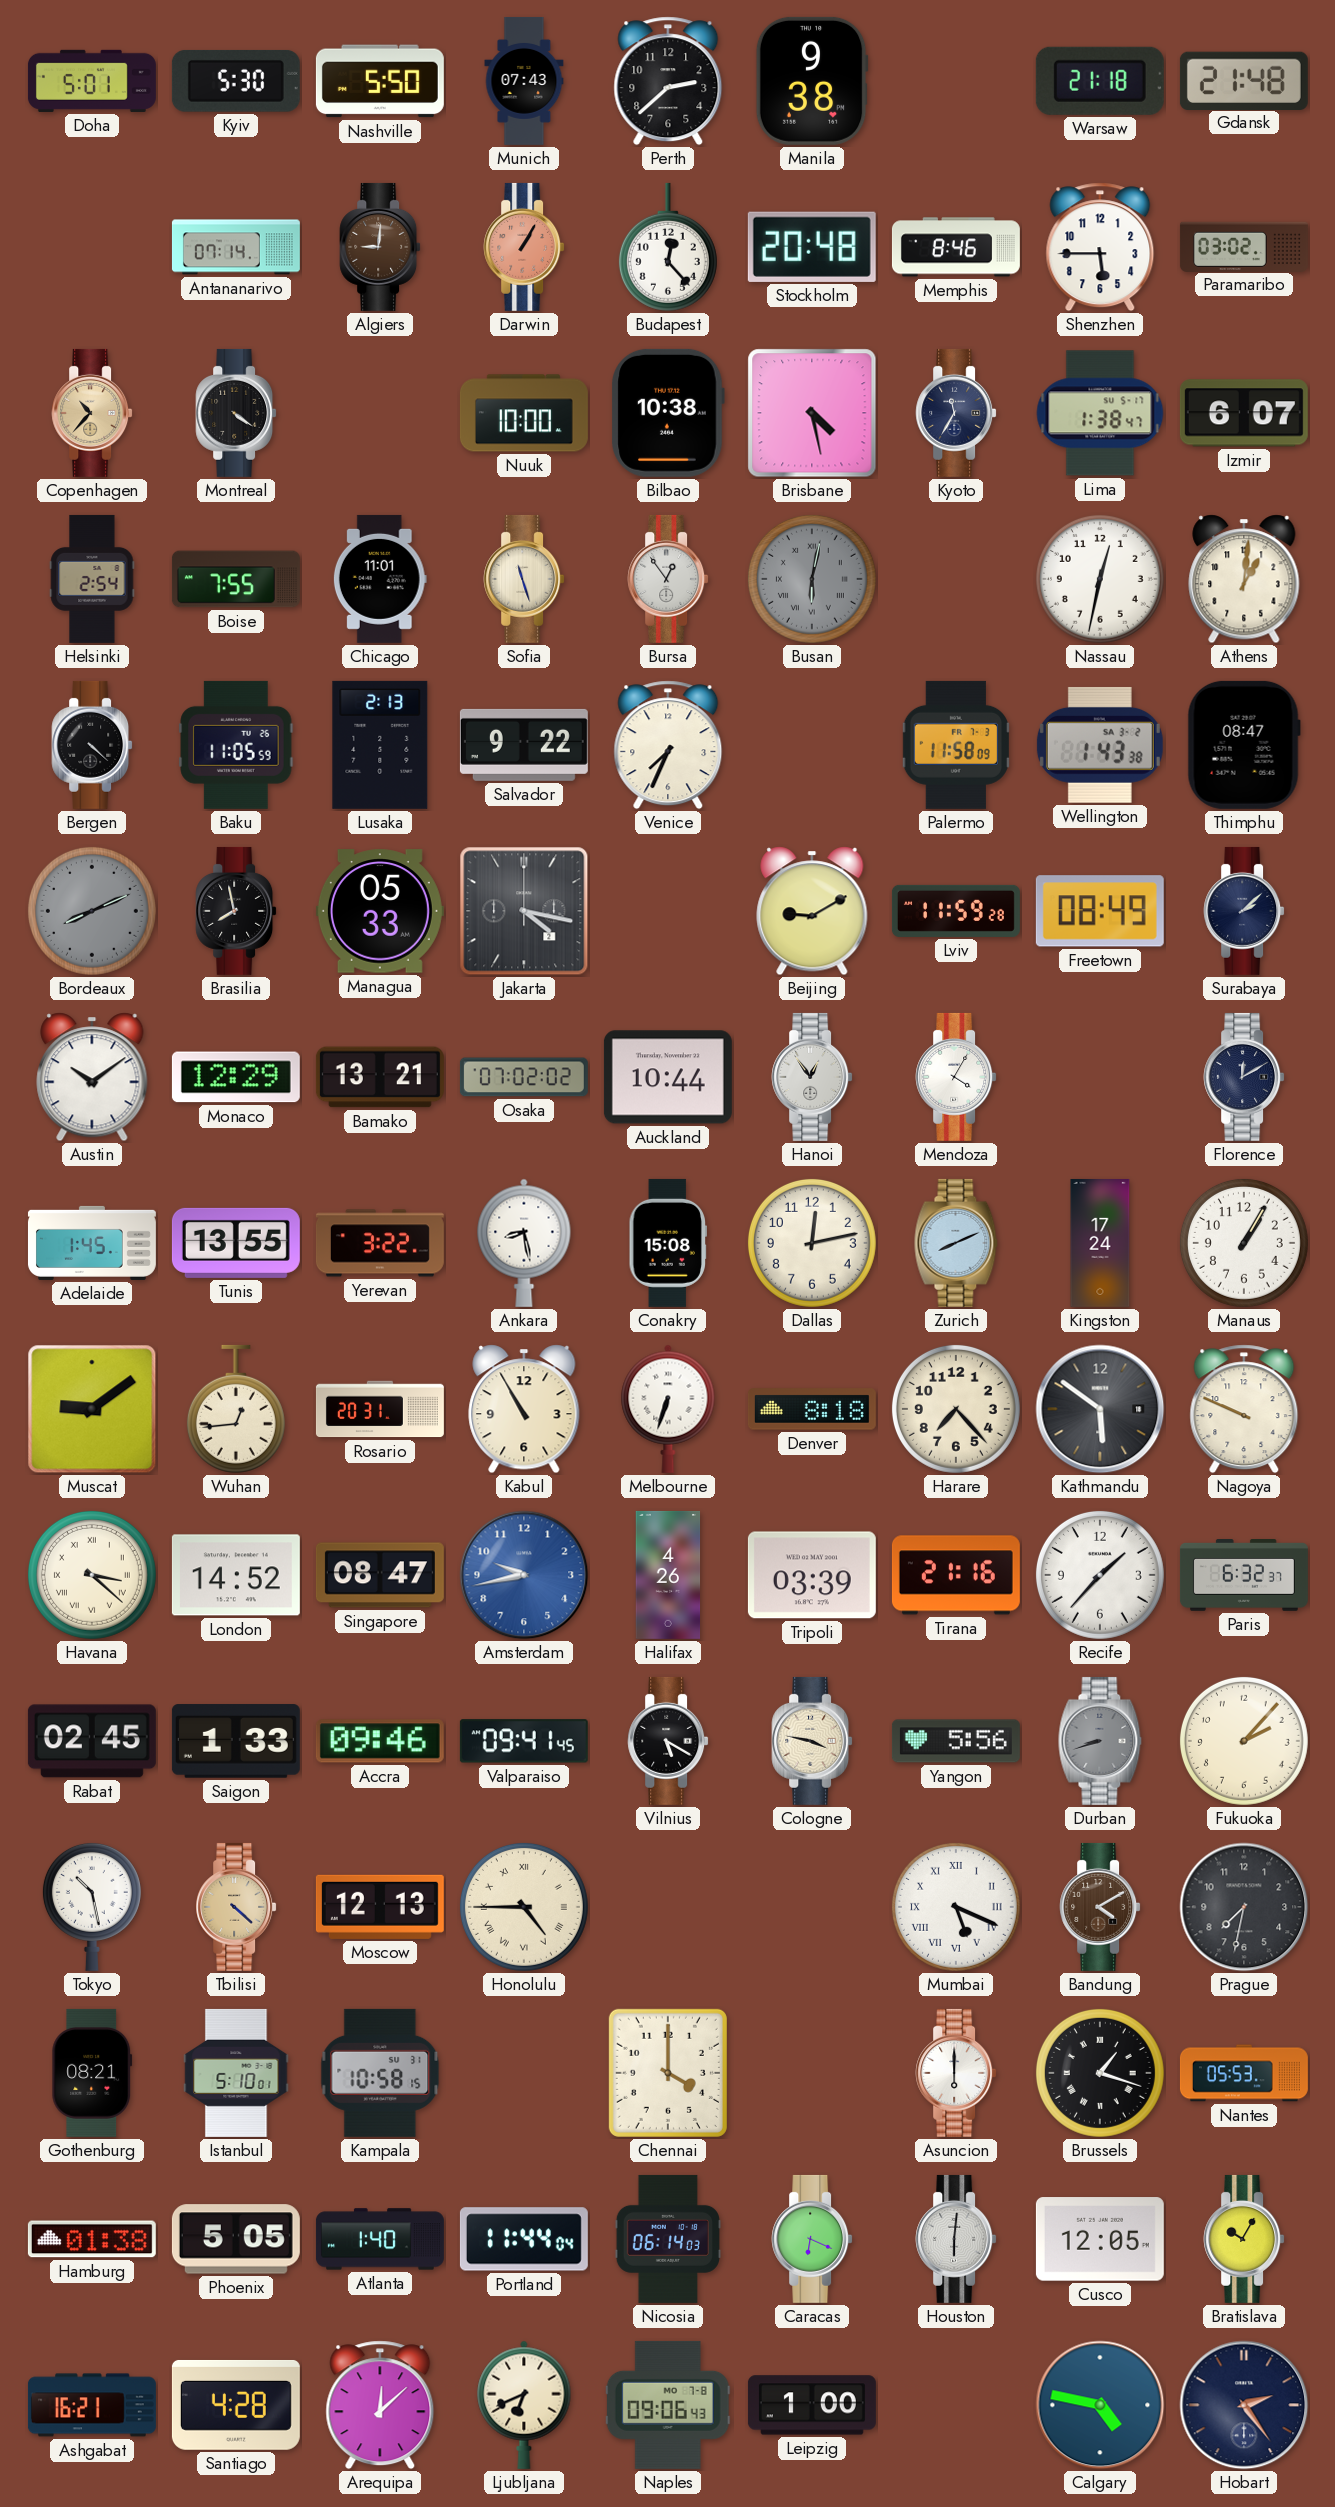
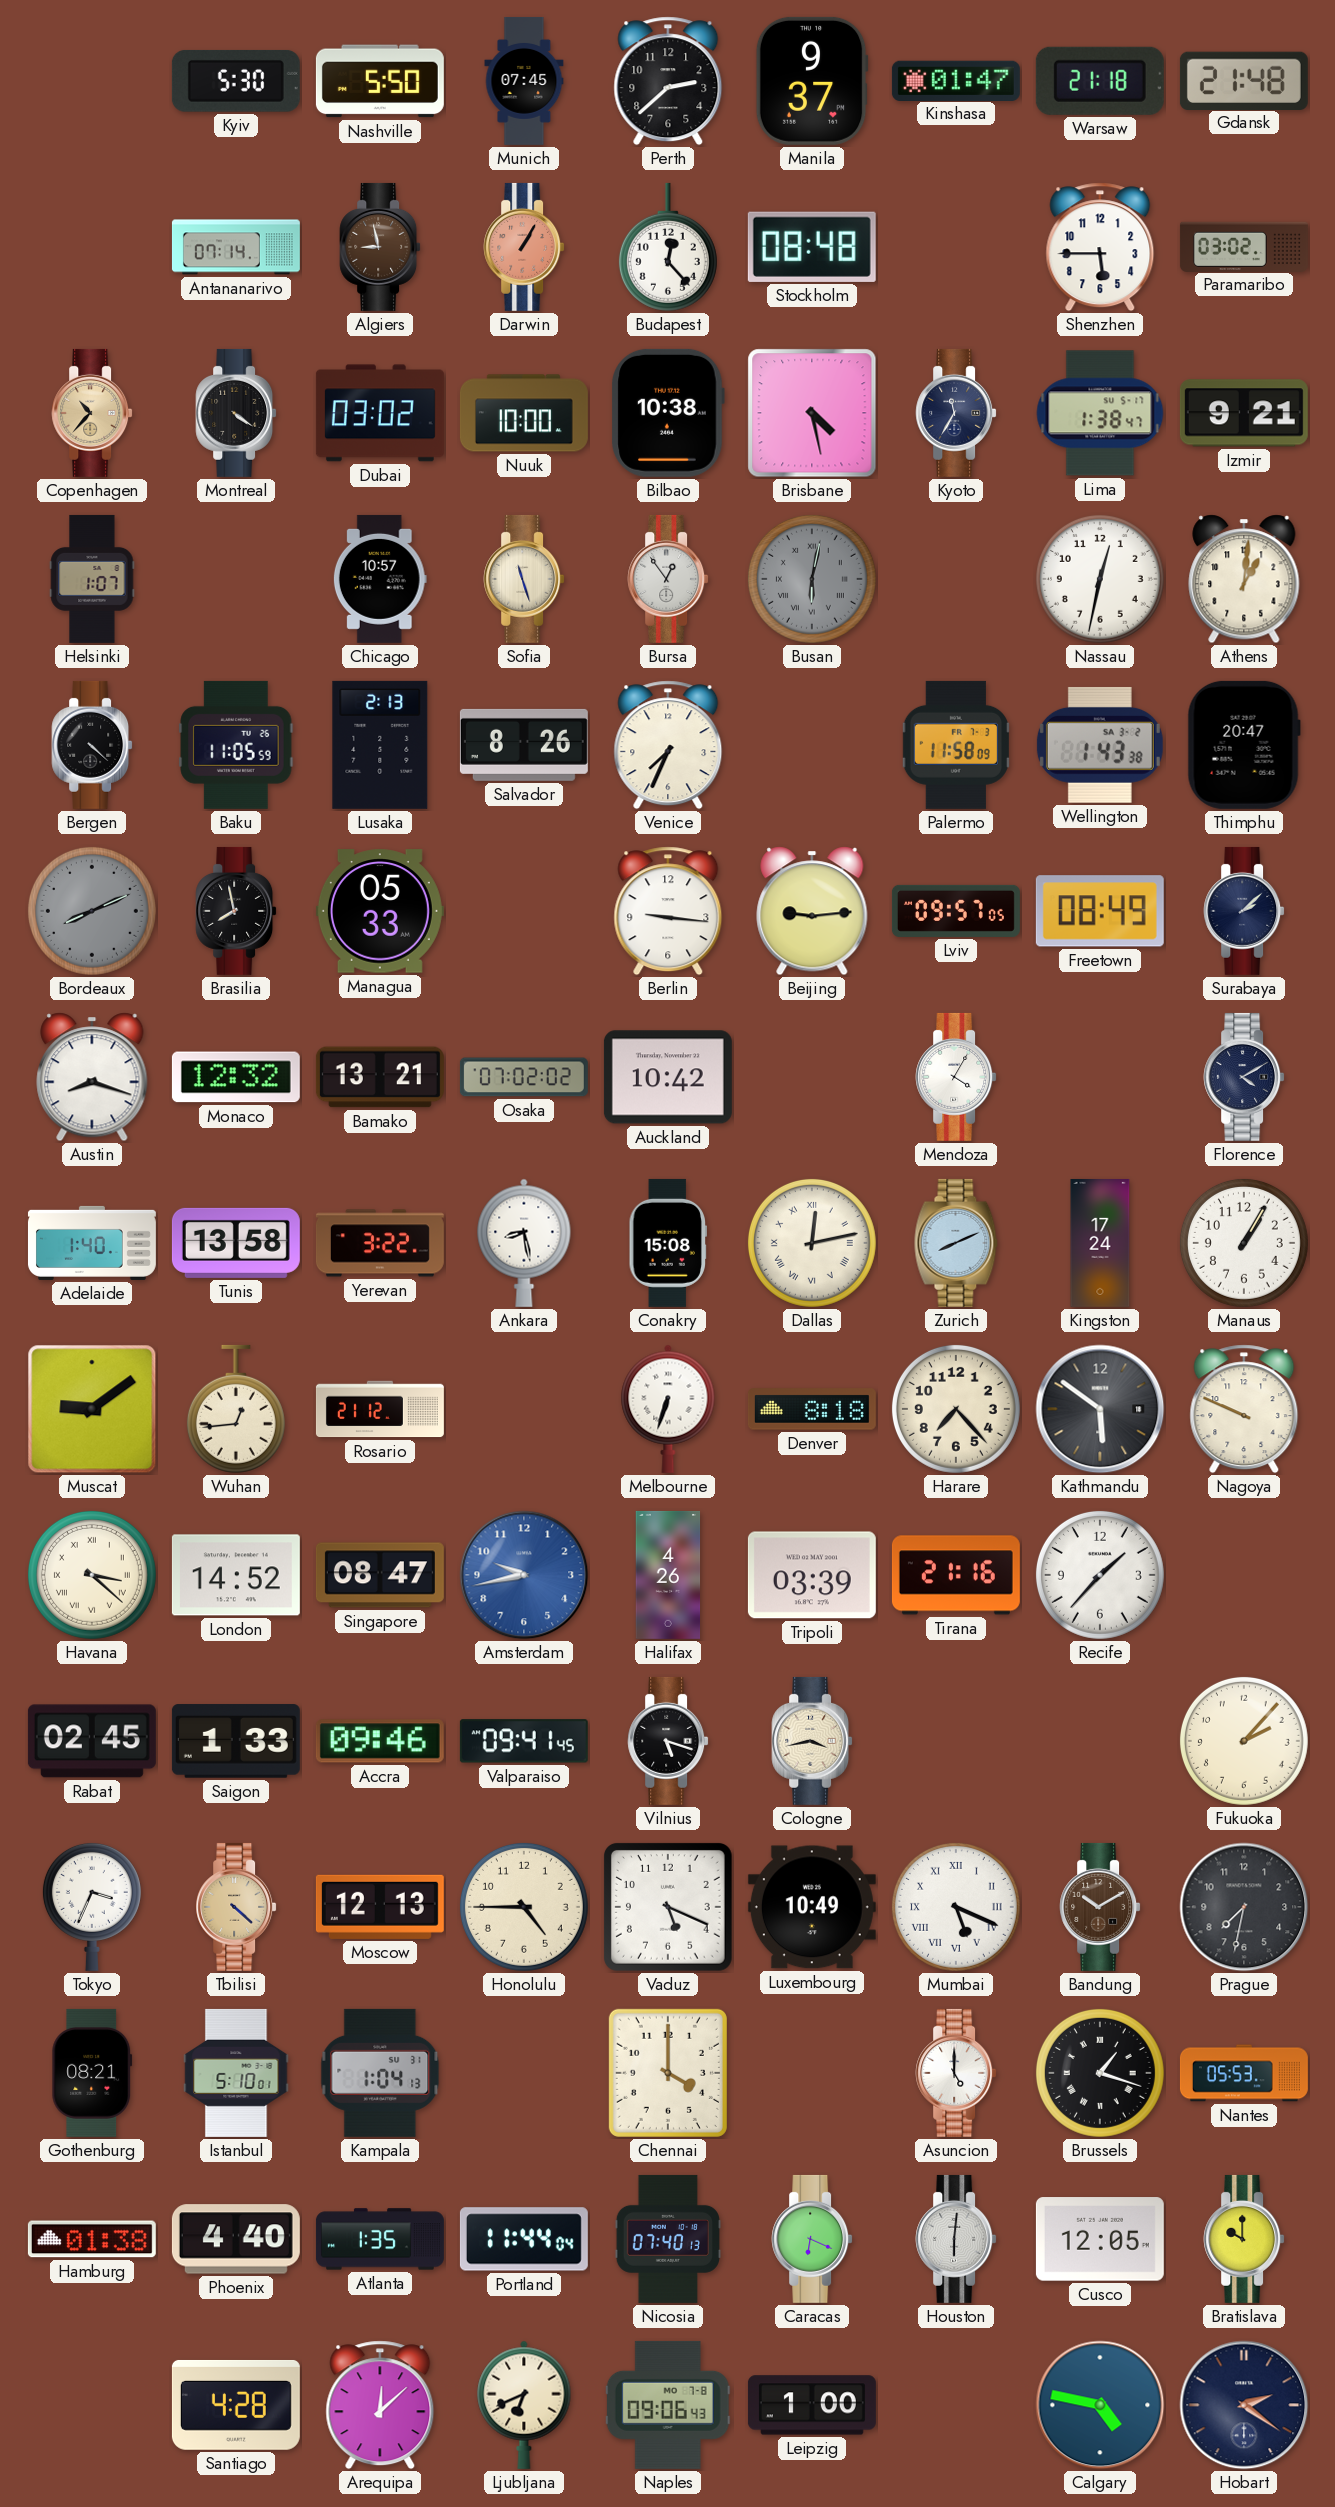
Doha: 5:01 -> none
Munich: 07:43 -> 07:45
Manila: 9:38 -> 9:37
Kinshasa: none -> 01:47
Algiers: 9:01 -> 8:58
Stockholm: 20:48 -> 08:48
Memphis: 8:46 -> none
Dubai: none -> 03:02
Izmir: 6:07 -> 9:21
Helsinki: 2:54 -> 1:07
Boise: 7:55 -> none
Chicago: 11:01 -> 10:57
Salvador: 9:22 -> 8:26
Thimphu: 08:47 -> 20:47
Jakarta: 4:17 -> none
Berlin: none -> 9:16
Beijing: 9:10 -> 9:14
Lviv: 11:59 -> 09:57
Austin: 10:09 -> 8:18
Monaco: 12:29 -> 12:32
Auckland: 10:44 -> 10:42
Hanoi: 12:54 -> none
Florence: 12:10 -> 4:10
Adelaide: 1:45 -> 1:40
Tunis: 13:55 -> 13:58
Dallas numerals: Arabic -> Roman
Rosario: 20:31 -> 21:12
Kabul: 10:55 -> none
Paris: 6:32 -> none
Vilnius: 5:20 -> 5:18
Cologne: 3:47 -> 3:43
Yangon: 5:56 -> none
Durban: 8:42 -> none
Tokyo: 10:28 -> 3:34
Honolulu numerals: Roman -> Arabic
Vaduz: none -> 5:19
Luxembourg: none -> 10:49
Bandung: 4:10 -> 10:10
Kampala: 10:58 -> 1:04
Asuncion: 6:00 -> 5:00
Phoenix: 5:05 -> 4:40
Atlanta: 1:40 -> 1:35
Nicosia: 06:14 -> 07:40
Bratislava: 10:05 -> 10:00
Ashgabat: 16:21 -> none
Hobart: 2:24 -> 2:21
